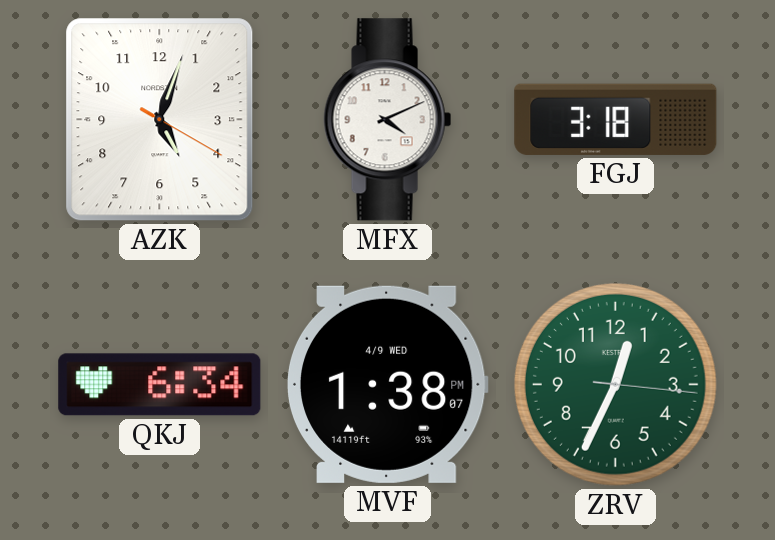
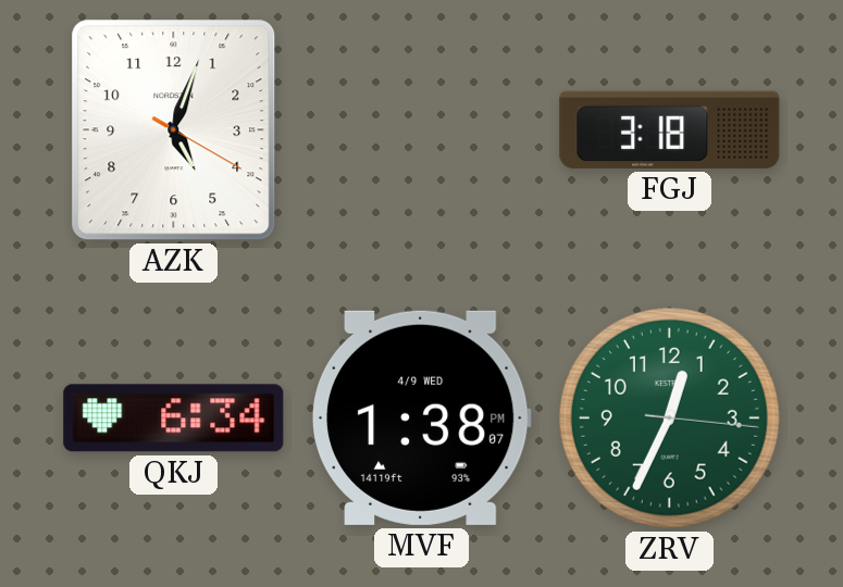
MFX: 4:11 -> none
